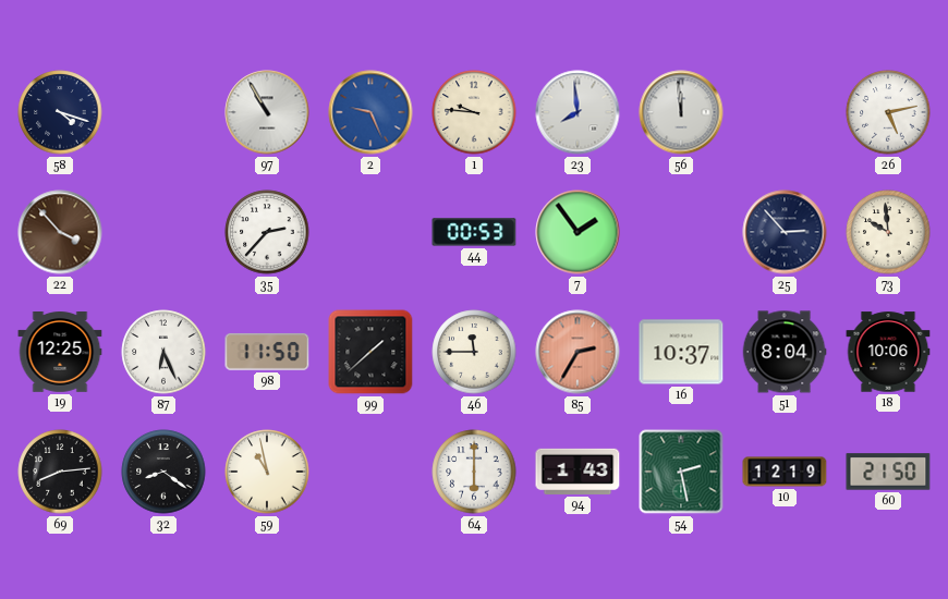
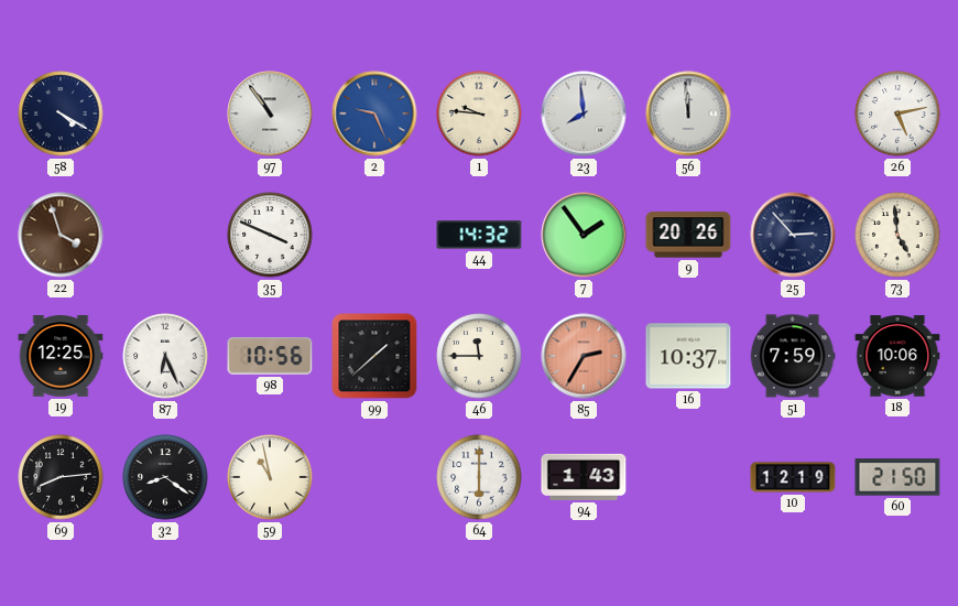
58: 4:18 -> 4:20
97: 10:55 -> 10:54
22: 3:53 -> 3:57
35: 2:37 -> 3:49
44: 00:53 -> 14:32
9: none -> 20:26
73: 9:59 -> 4:59
98: 11:50 -> 10:56
51: 8:04 -> 7:59
54: 2:28 -> none
